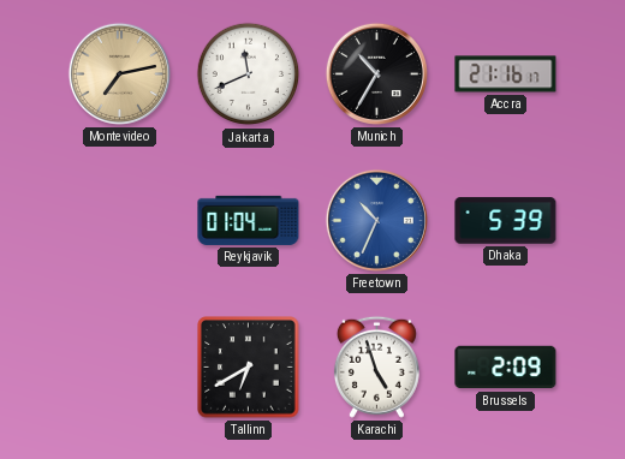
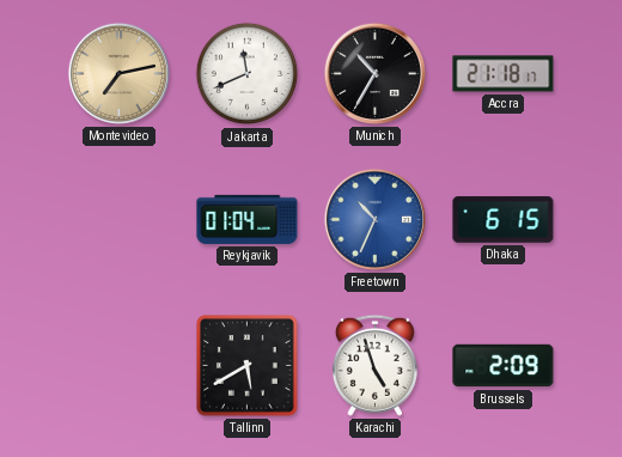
Accra: 21:16 -> 21:18
Dhaka: 5:39 -> 6:15
Tallinn: 6:40 -> 5:40
